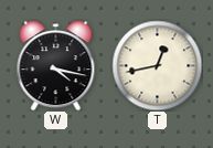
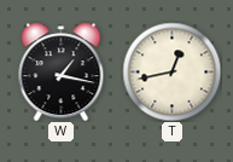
W: 4:17 -> 1:17
